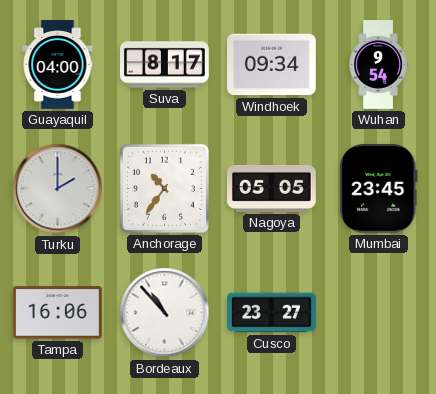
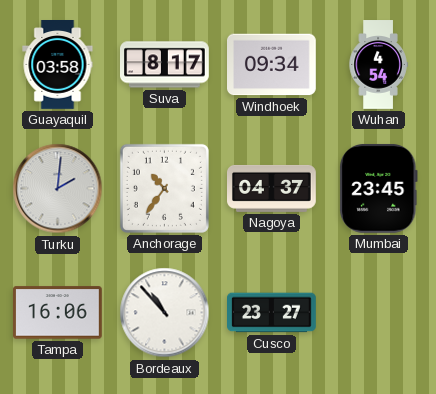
Guayaquil: 04:00 -> 03:58
Wuhan: 9:54 -> 4:54
Turku: 2:00 -> 2:01
Nagoya: 05:05 -> 04:37
